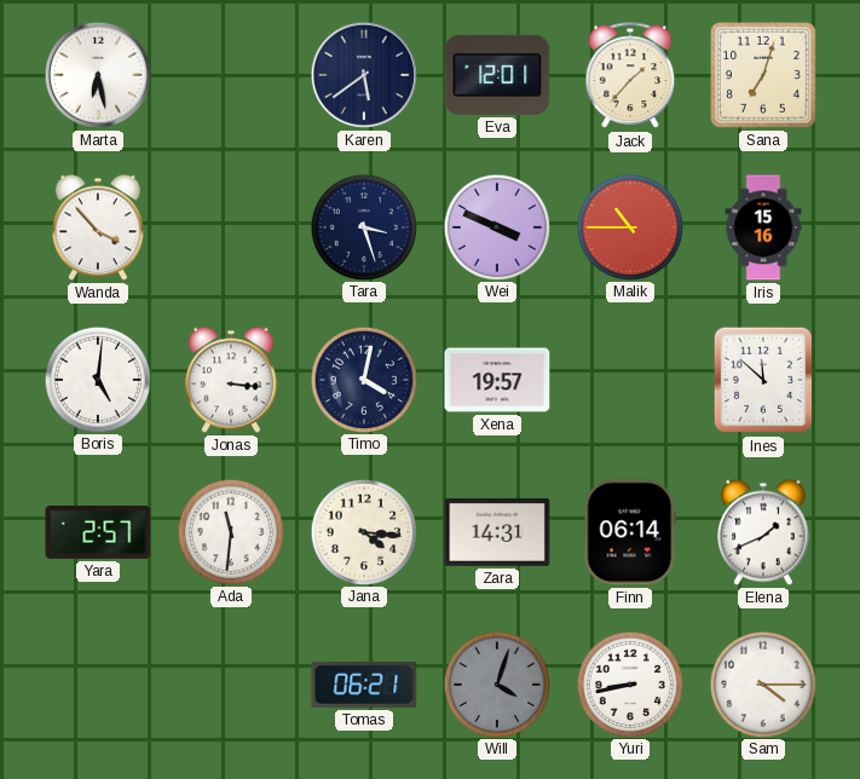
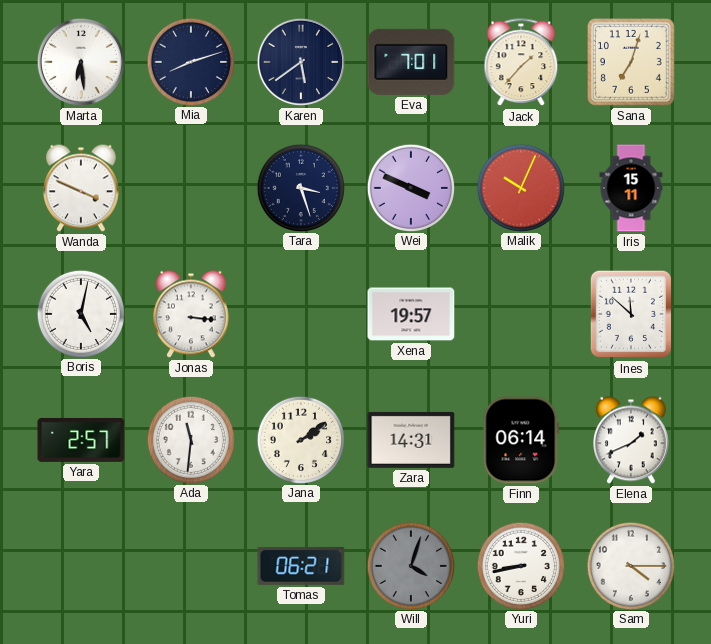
Marta: 6:28 -> 6:29
Mia: none -> 8:12
Eva: 12:01 -> 7:01
Wanda: 3:53 -> 3:49
Malik: 10:45 -> 10:04
Iris: 15:16 -> 15:11
Boris: 5:01 -> 5:02
Timo: 4:02 -> none
Jana: 4:16 -> 2:09
